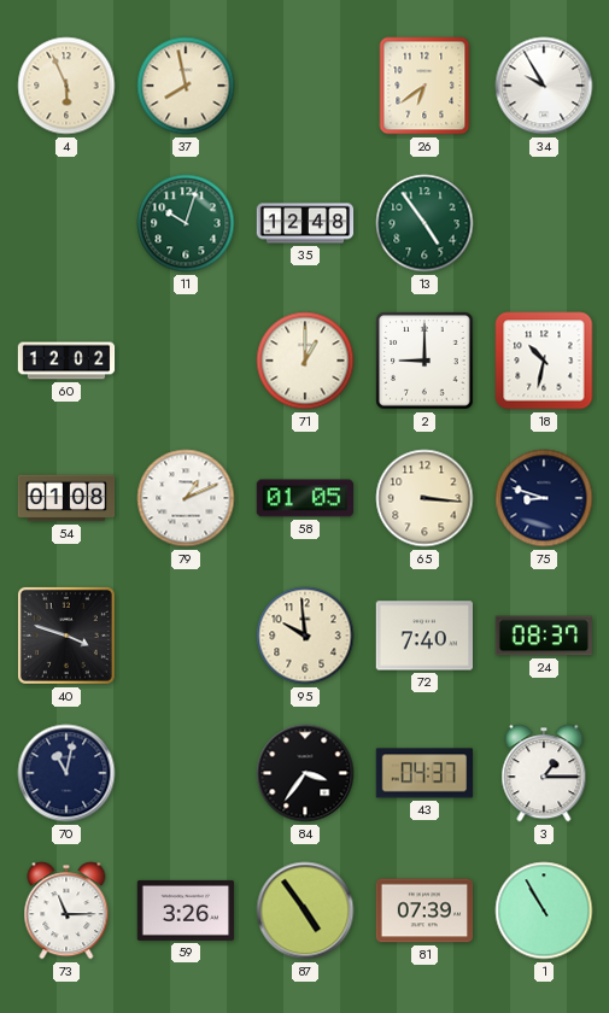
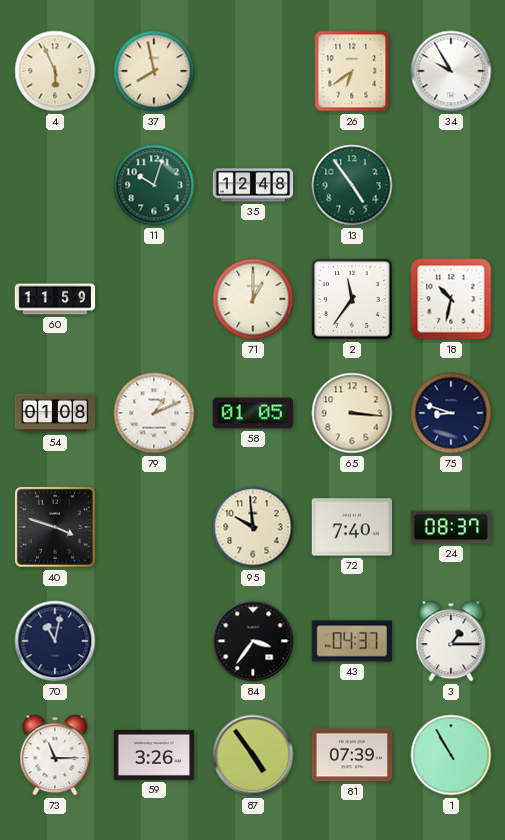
60: 12:02 -> 11:59
2: 9:00 -> 11:36
